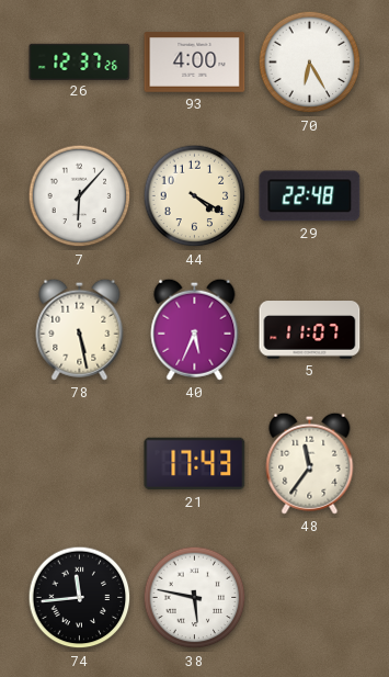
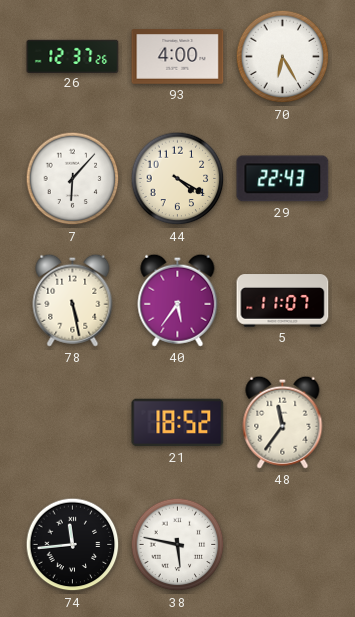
29: 22:48 -> 22:43
40: 5:34 -> 5:36
21: 17:43 -> 18:52
